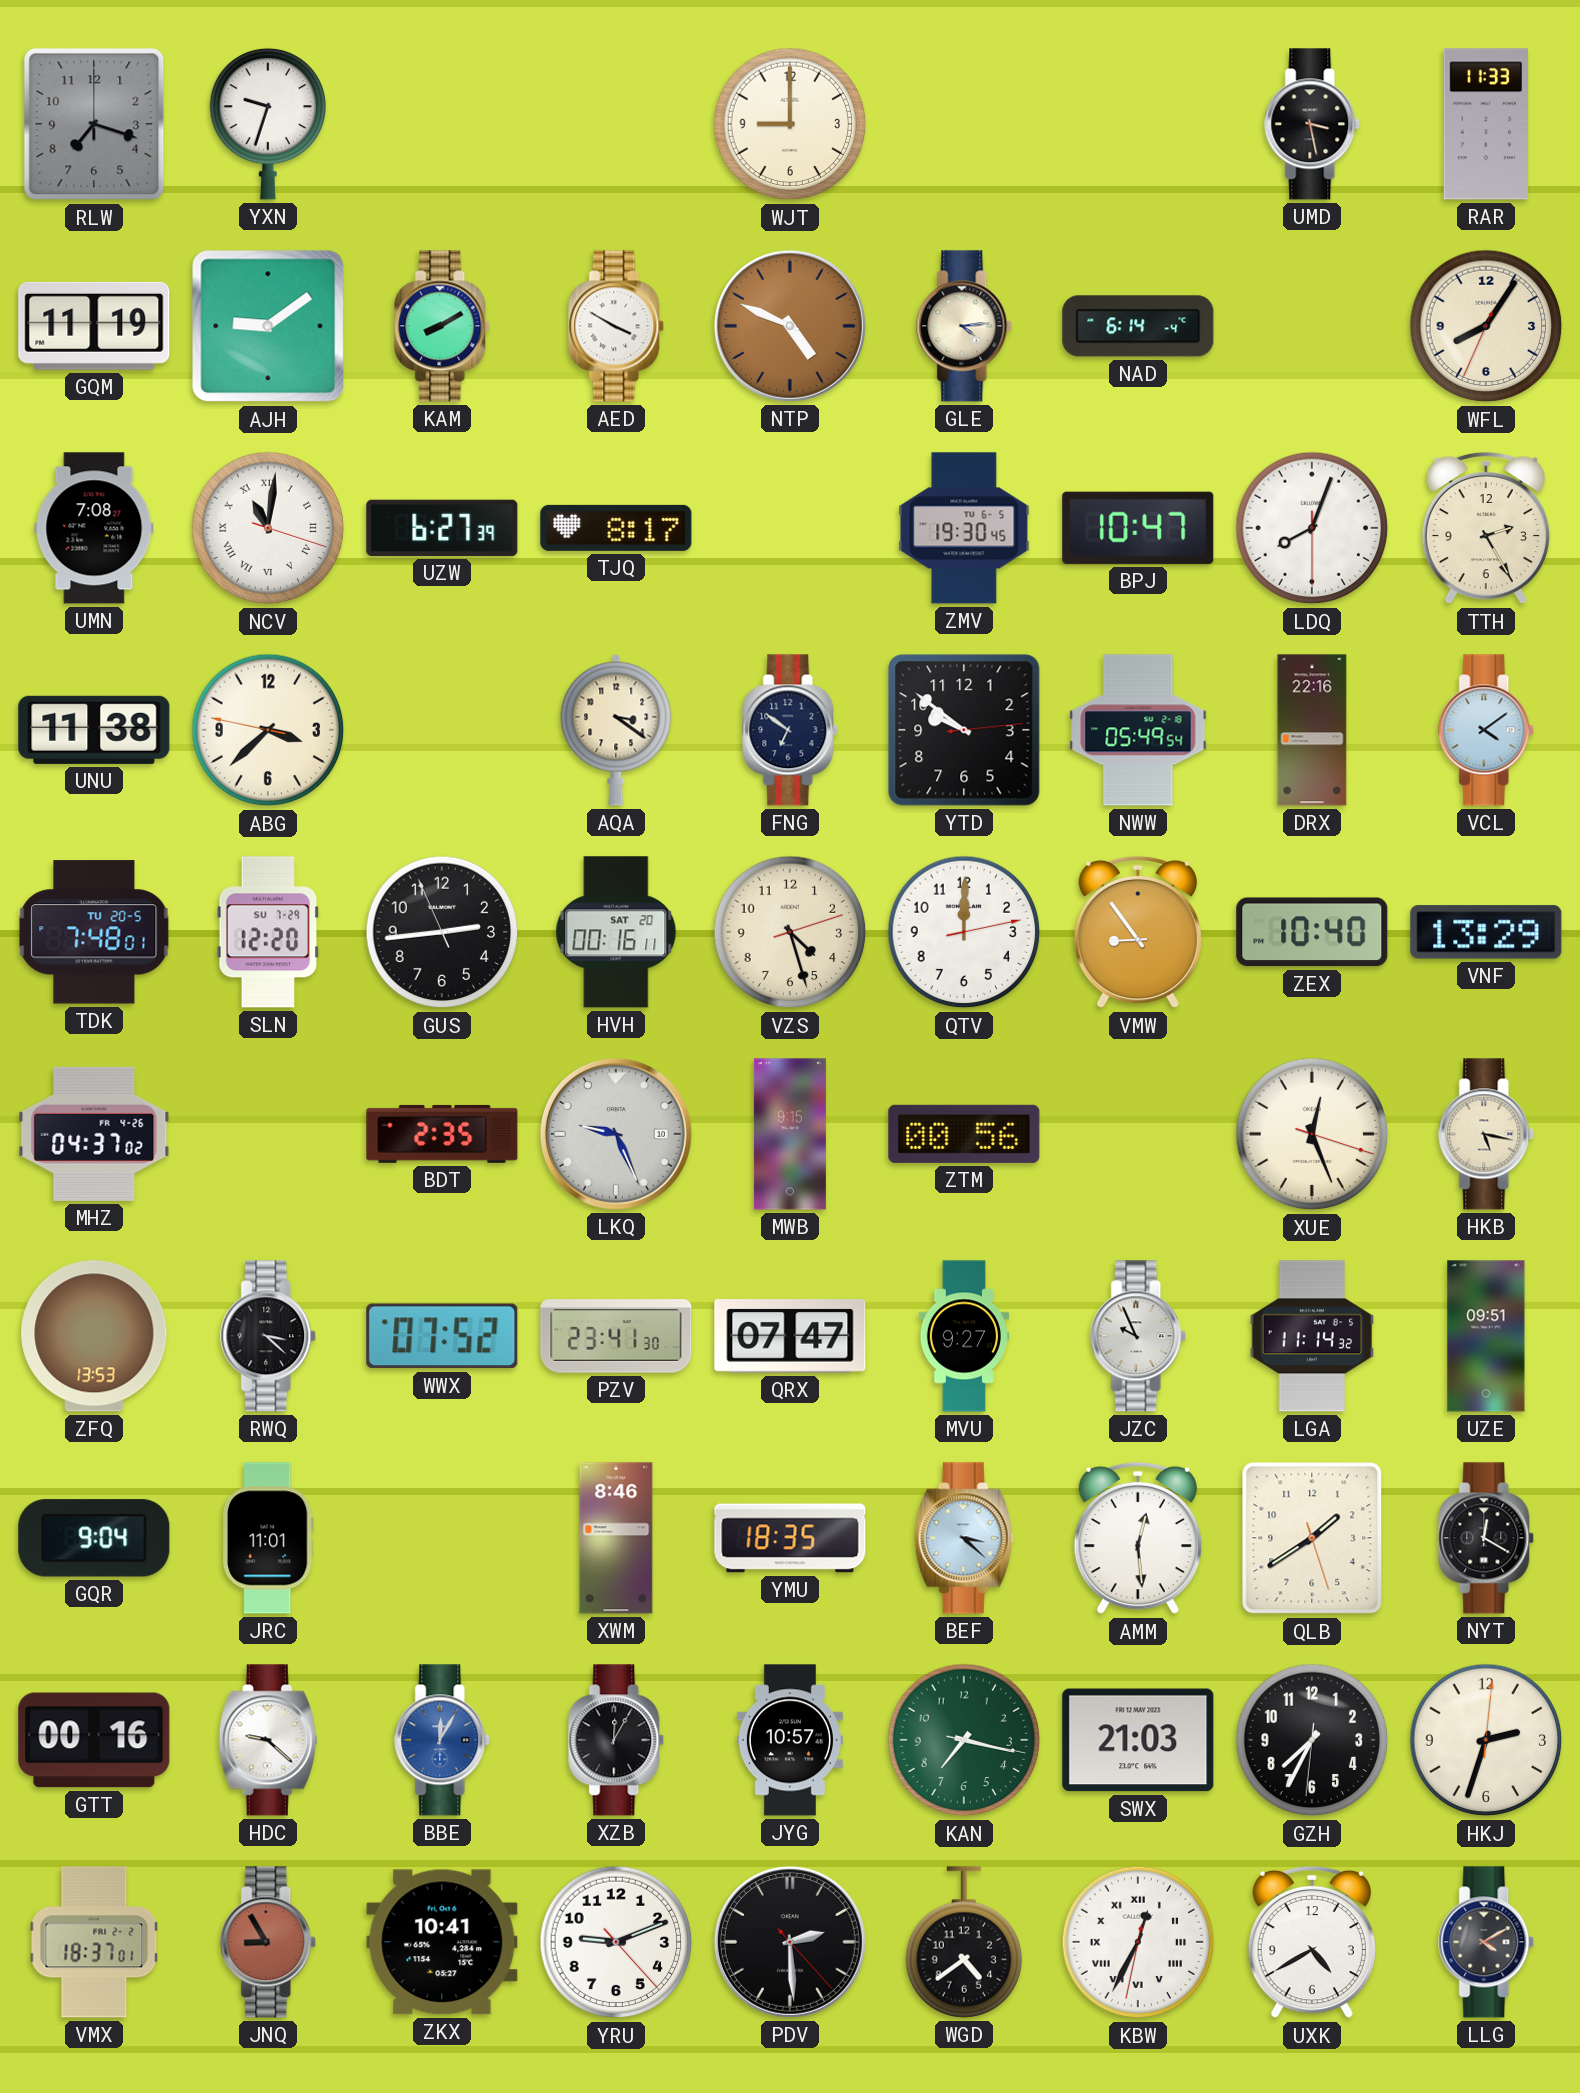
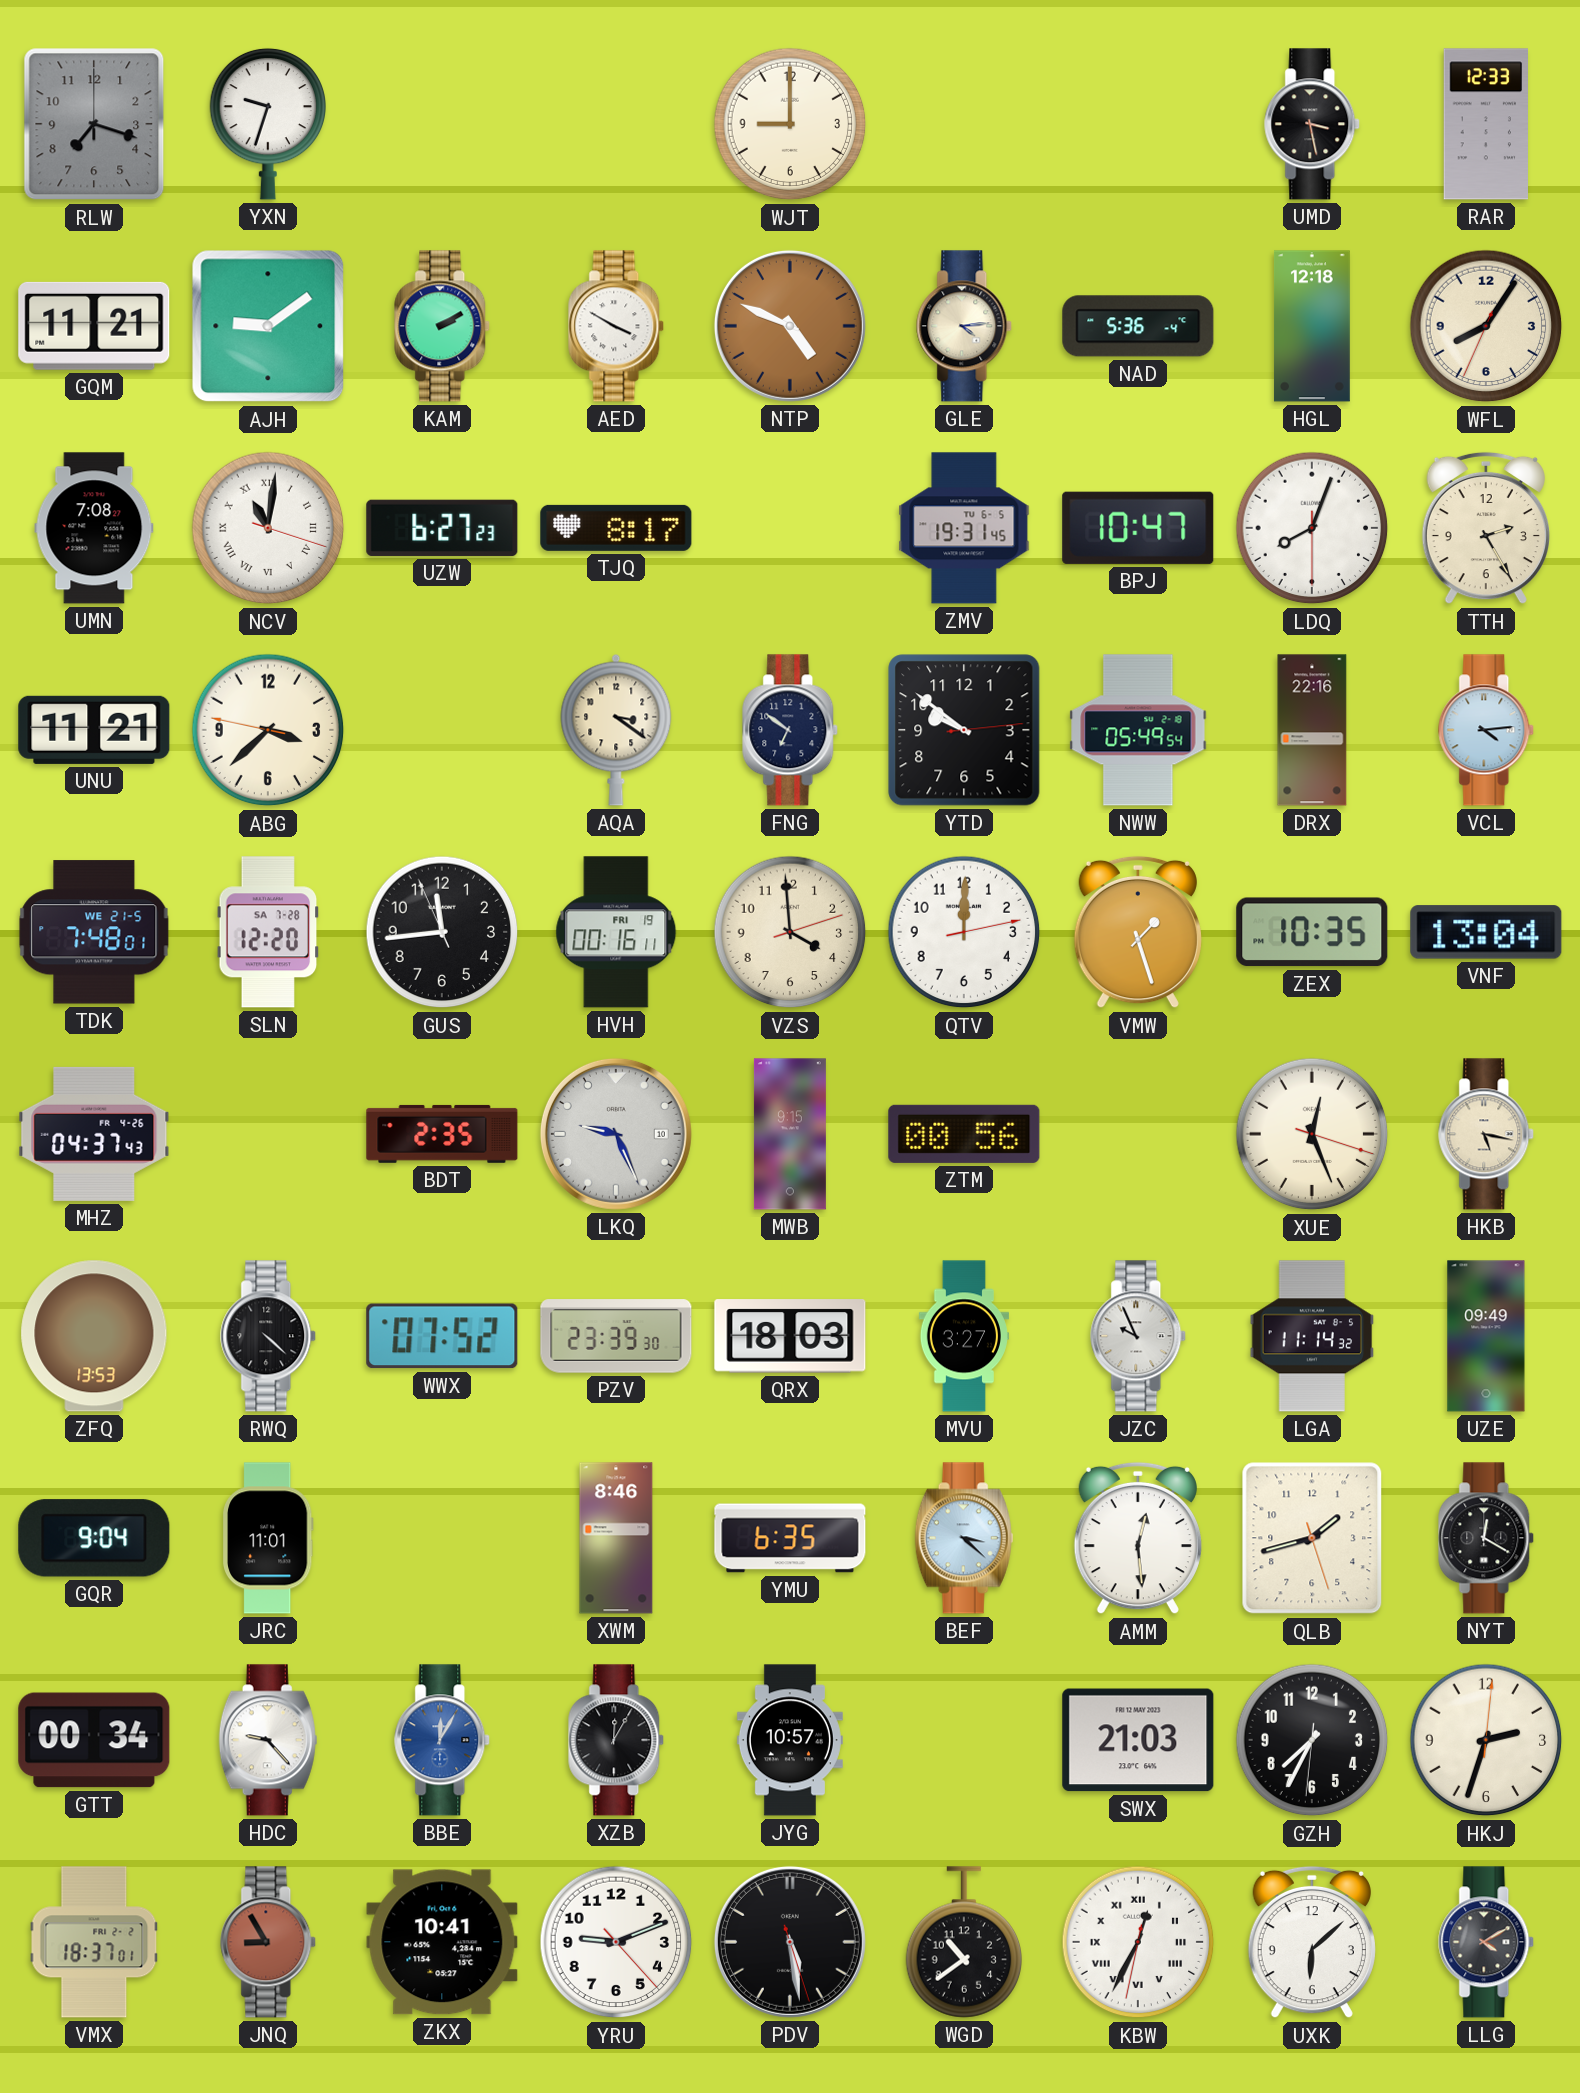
RAR: 11:33 -> 12:33
GQM: 11:19 -> 11:21
KAM: 8:10 -> 2:10
NAD: 6:14 -> 5:36
HGL: none -> 12:18
UZW: 6:27:39 -> 6:27:23
ZMV: 19:30 -> 19:31
UNU: 11:38 -> 11:21
VCL: 4:09 -> 4:14
TDK date: TU 20-5 -> WE 21-5
SLN date: SU 7-29 -> SA 7-28
GUS: 2:43 -> 11:43
HVH date: SAT 20 -> FRI 19
VZS: 4:27 -> 3:59
VMW: 8:54 -> 1:27
ZEX: 10:40 -> 10:35
VNF: 13:29 -> 13:04
MHZ: 04:37:02 -> 04:37:43
RWQ: 3:22 -> 4:22
PZV: 23:41 -> 23:39
QRX: 07:47 -> 18:03
MVU: 9:27 -> 3:27
UZE: 09:51 -> 09:49
YMU: 18:35 -> 6:35
QLB: 1:39 -> 1:42
GTT: 00:16 -> 00:34
HDC: 9:22 -> 9:23
KAN: 7:17 -> none
PDV: 2:29 -> 5:28
WGD: 4:39 -> 10:39
UXK: 4:40 -> 6:08
